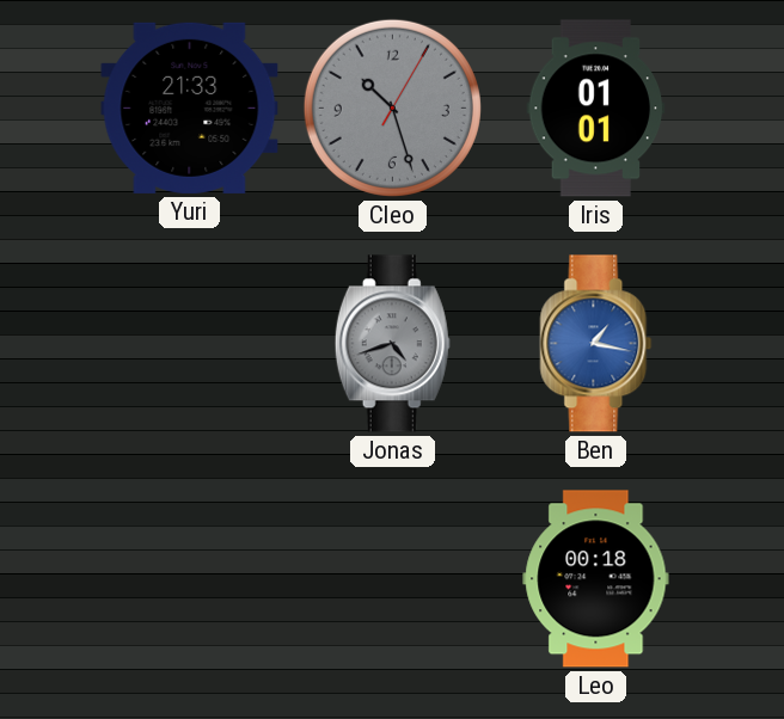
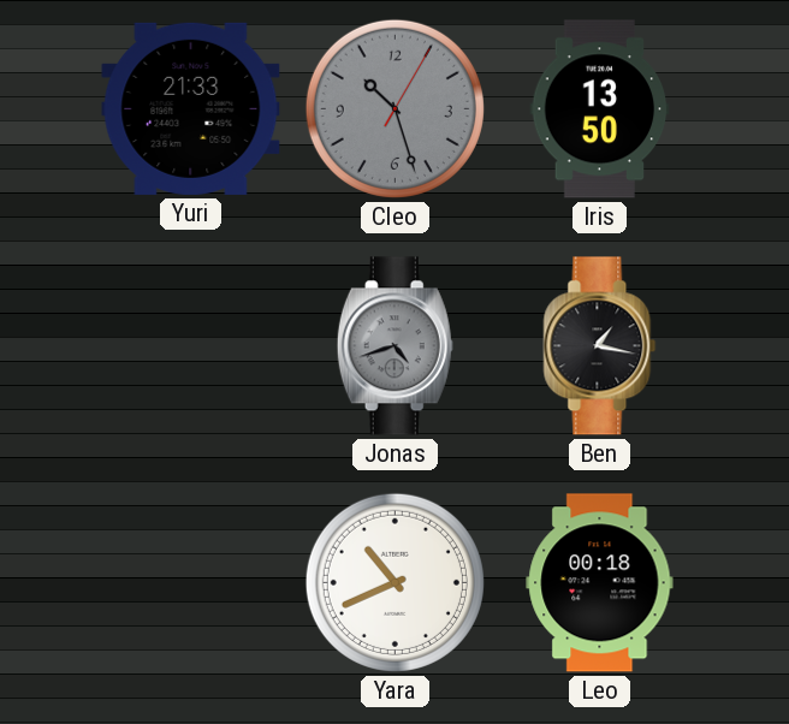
Iris: 01:01 -> 13:50
Ben dial: blue -> black
Yara: none -> 10:41
